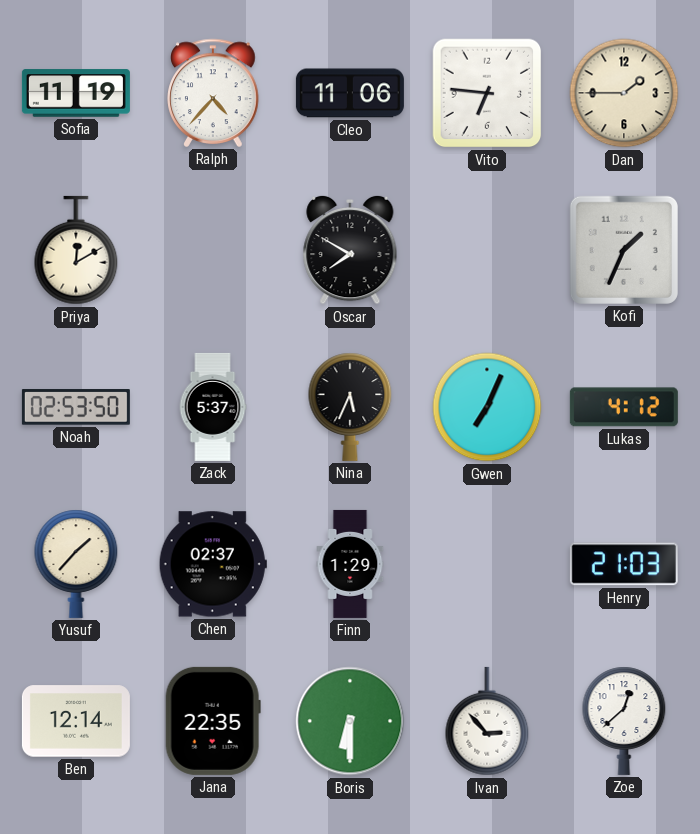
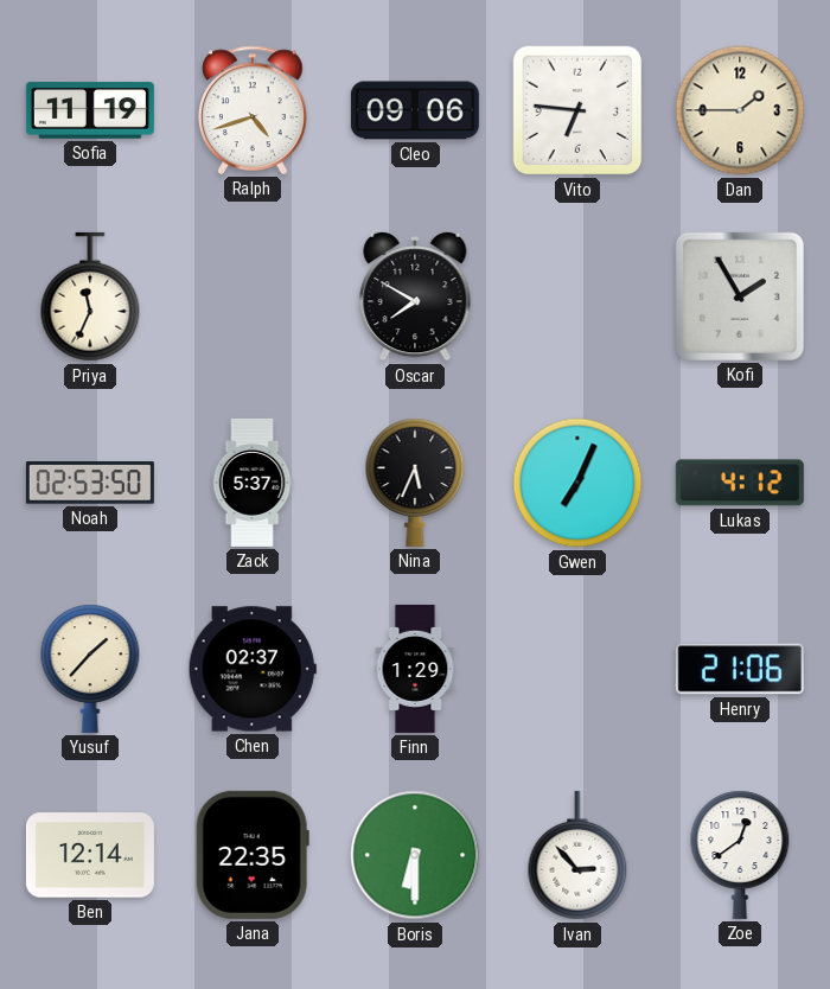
Ralph: 4:37 -> 4:42
Cleo: 11:06 -> 09:06
Priya: 12:10 -> 11:34
Kofi: 1:34 -> 1:55
Henry: 21:03 -> 21:06
Zoe: 12:38 -> 12:39
